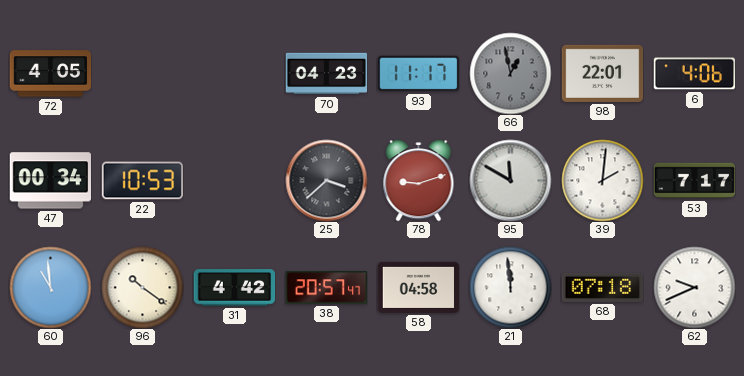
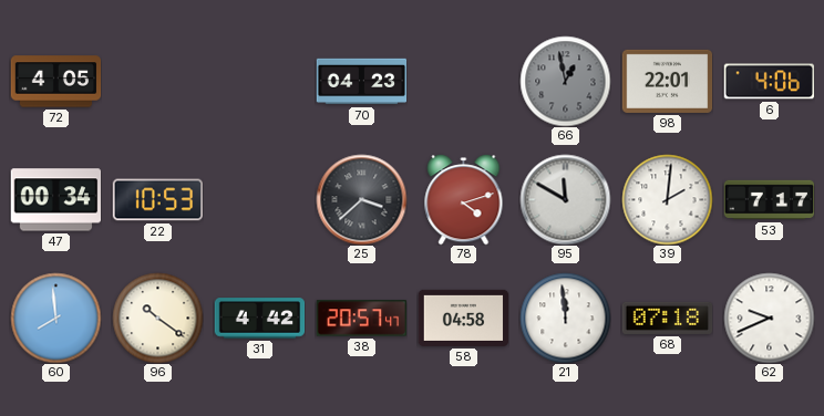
93: 11:17 -> none
78: 9:12 -> 4:12
60: 10:59 -> 7:59
